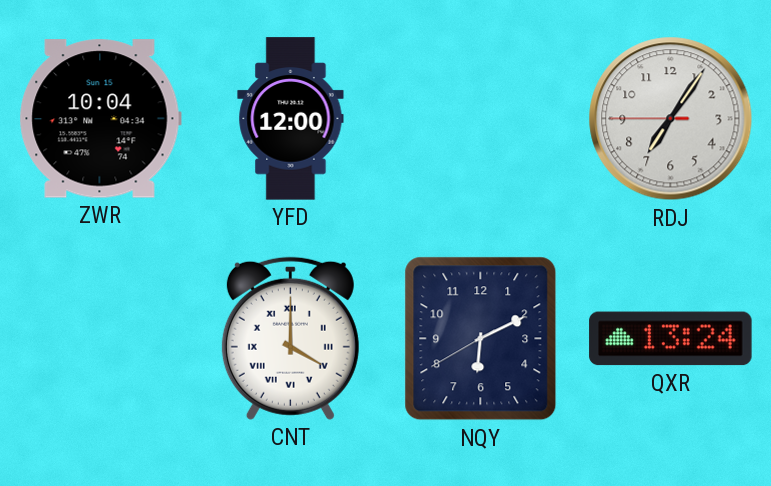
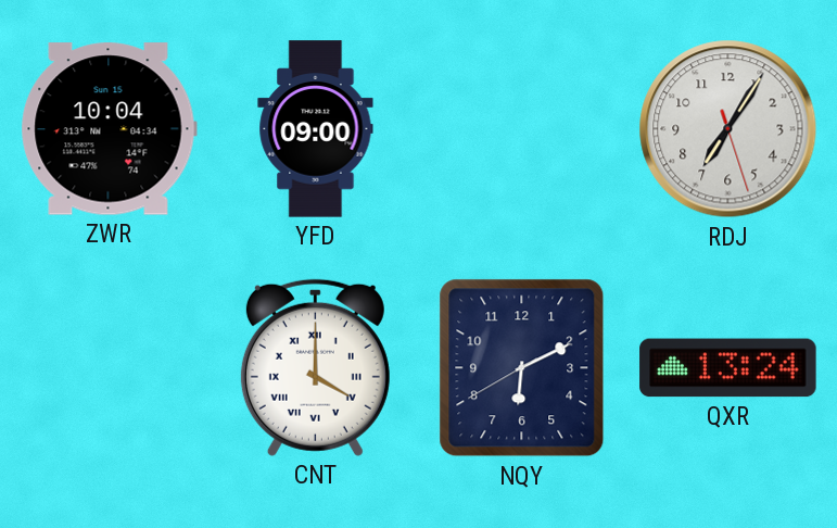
YFD: 12:00 -> 09:00
RDJ: 7:05:45 -> 7:05:27
